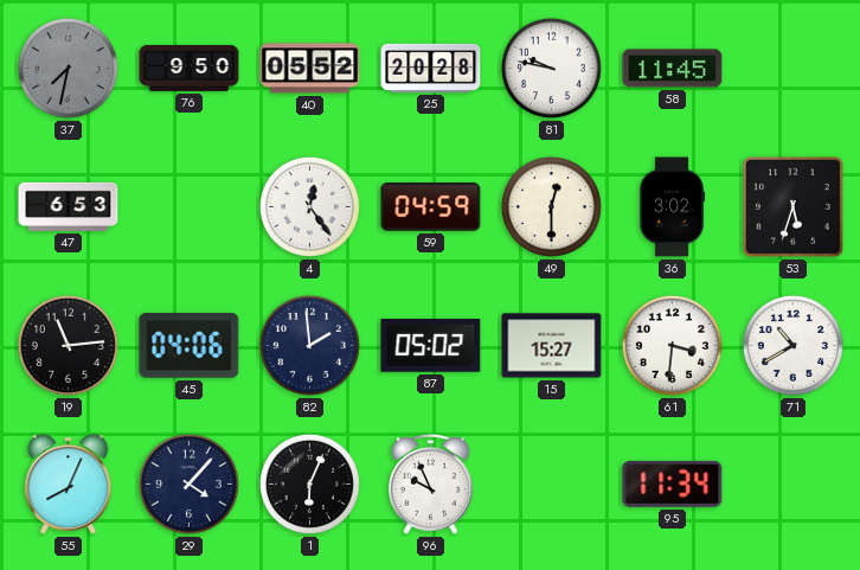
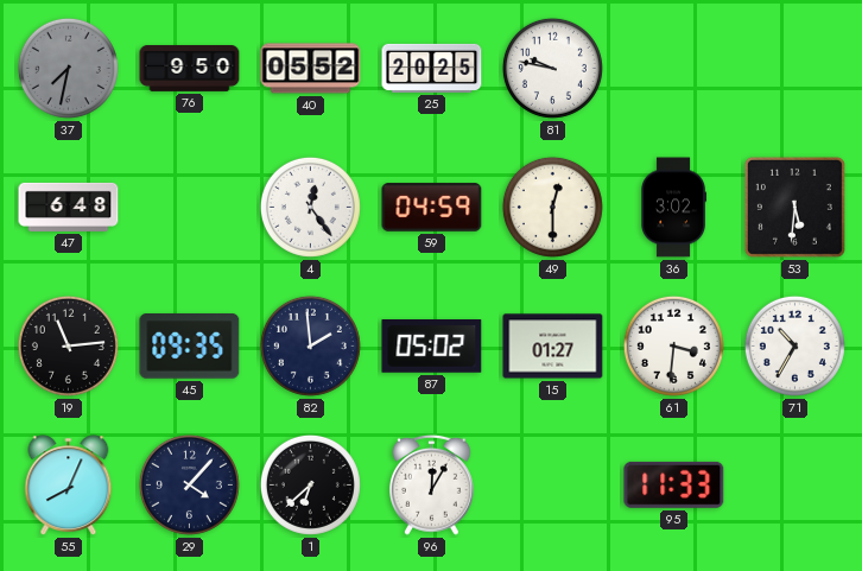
25: 20:28 -> 20:25
58: 11:45 -> none
47: 6:53 -> 6:48
53: 5:33 -> 5:31
45: 04:06 -> 09:35
15: 15:27 -> 01:27
71: 10:40 -> 10:35
1: 6:04 -> 6:38
96: 9:56 -> 12:05
95: 11:34 -> 11:33
